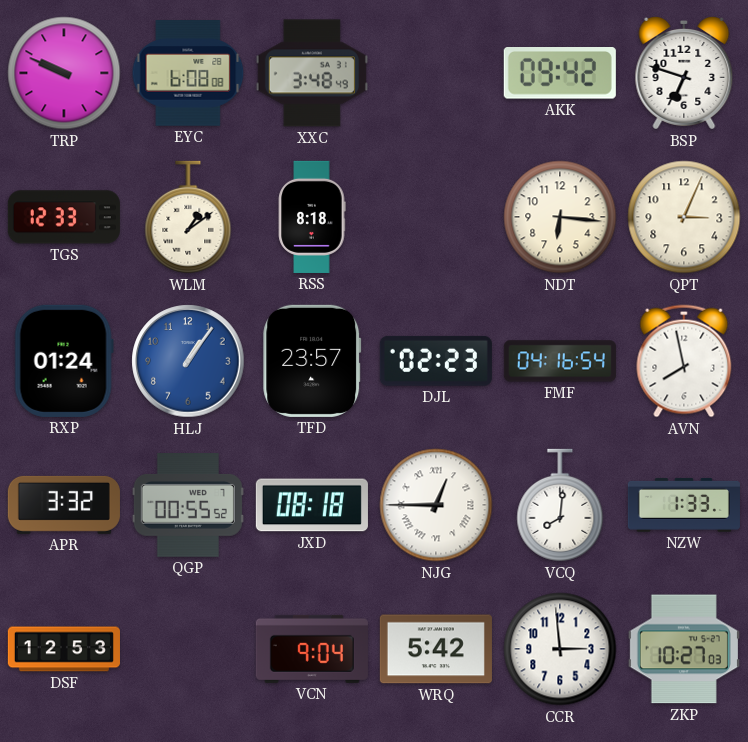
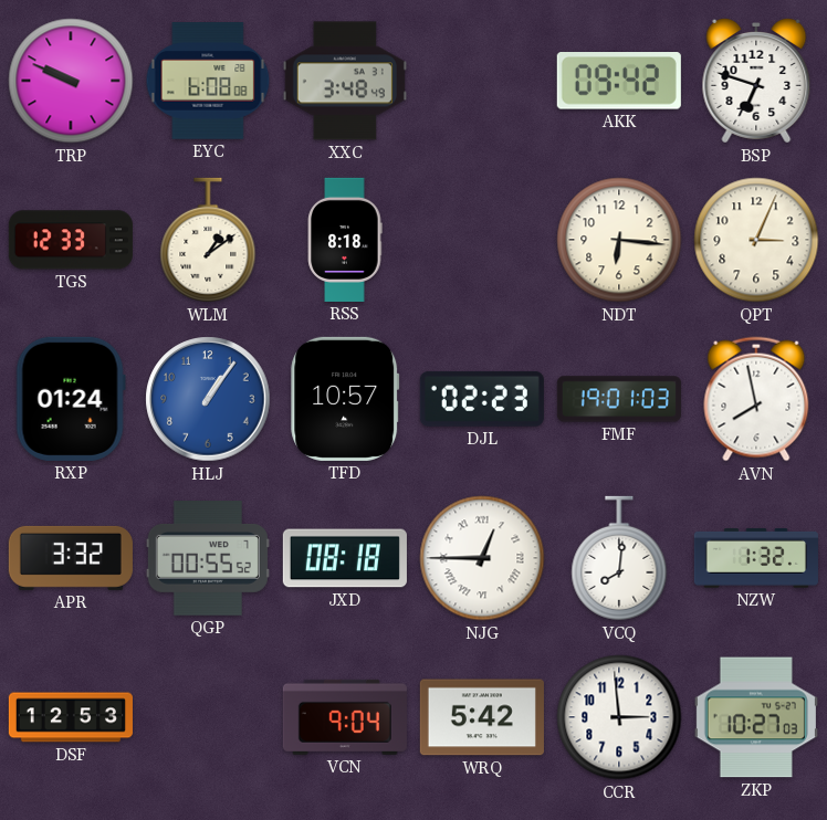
TFD: 23:57 -> 10:57
FMF: 04:16 -> 19:01
NZW: 1:33 -> 1:32
